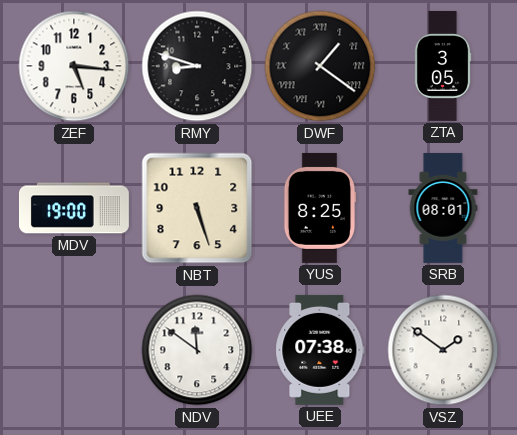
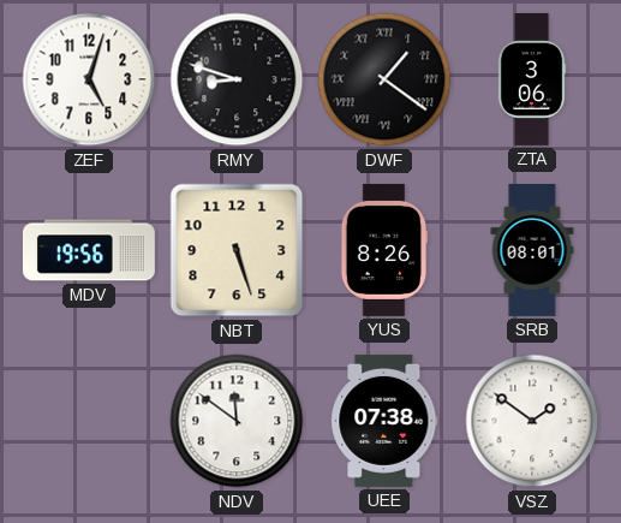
ZEF: 5:16 -> 5:03
ZTA: 3:05 -> 3:06
MDV: 19:00 -> 19:56
YUS: 8:25 -> 8:26
